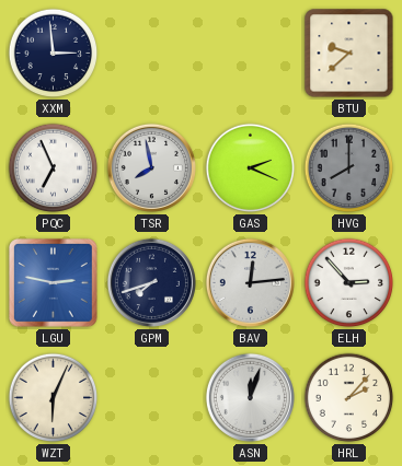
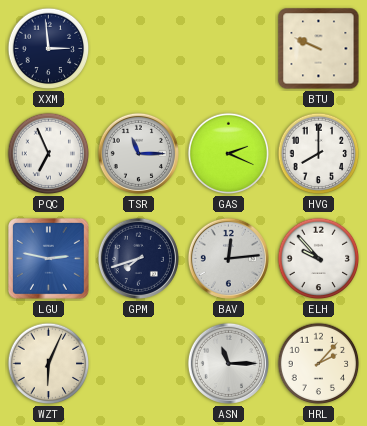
BTU: 9:38 -> 9:49
TSR: 7:58 -> 11:15
HVG dial: grey -> white
ELH: 2:53 -> 9:53
ASN: 12:03 -> 11:15
